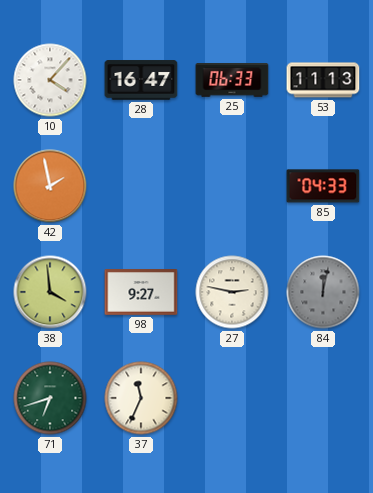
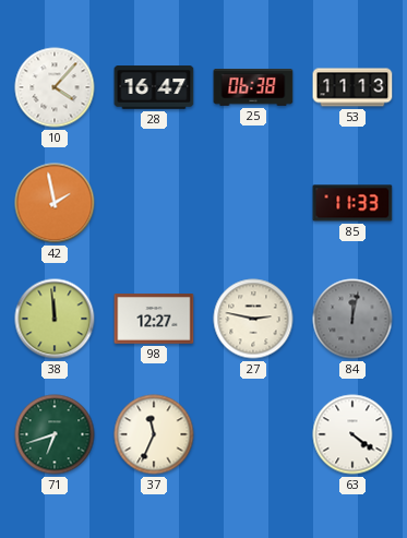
25: 06:33 -> 06:38
85: 04:33 -> 11:33
38: 3:59 -> 11:59
98: 9:27 -> 12:27
63: none -> 4:21
